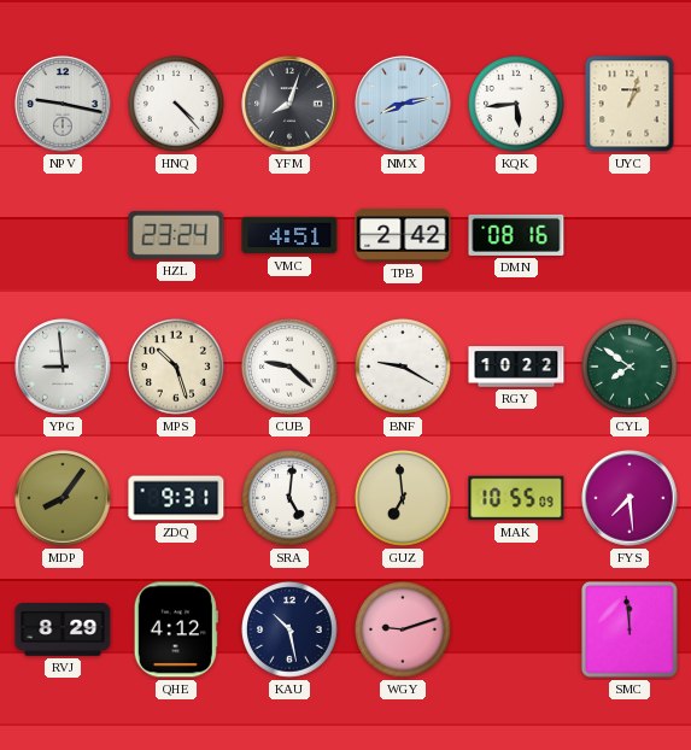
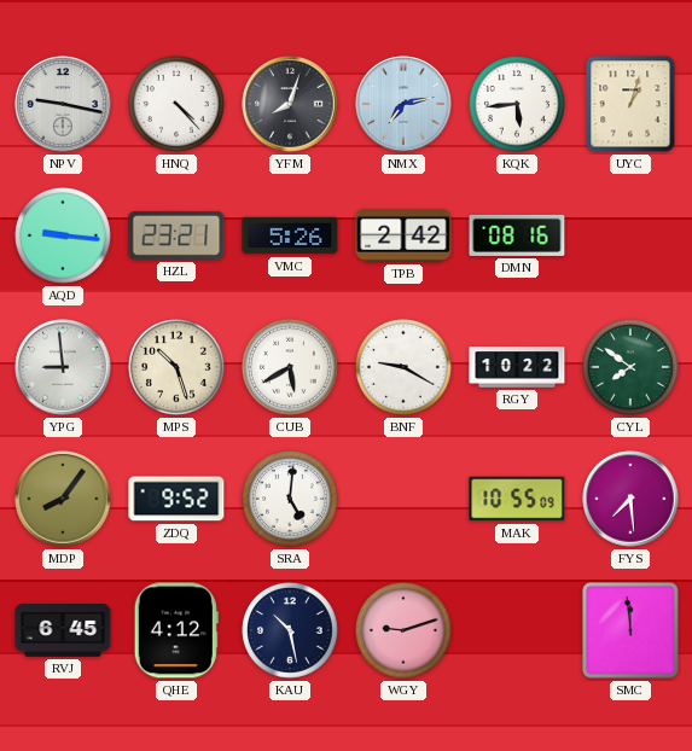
NMX: 8:13 -> 7:13
AQD: none -> 9:16
HZL: 23:24 -> 23:21
VMC: 4:51 -> 5:26
CUB: 9:22 -> 5:40
ZDQ: 9:31 -> 9:52
GUZ: 6:59 -> none
RVJ: 8:29 -> 6:45
